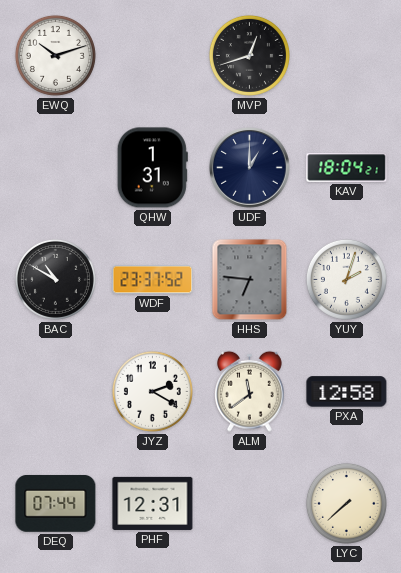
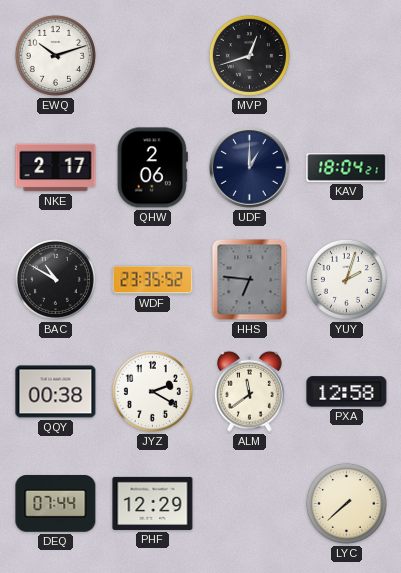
NKE: none -> 2:17
QHW: 1:31 -> 2:06
WDF: 23:37 -> 23:35
QQY: none -> 00:38
PHF: 12:31 -> 12:29
